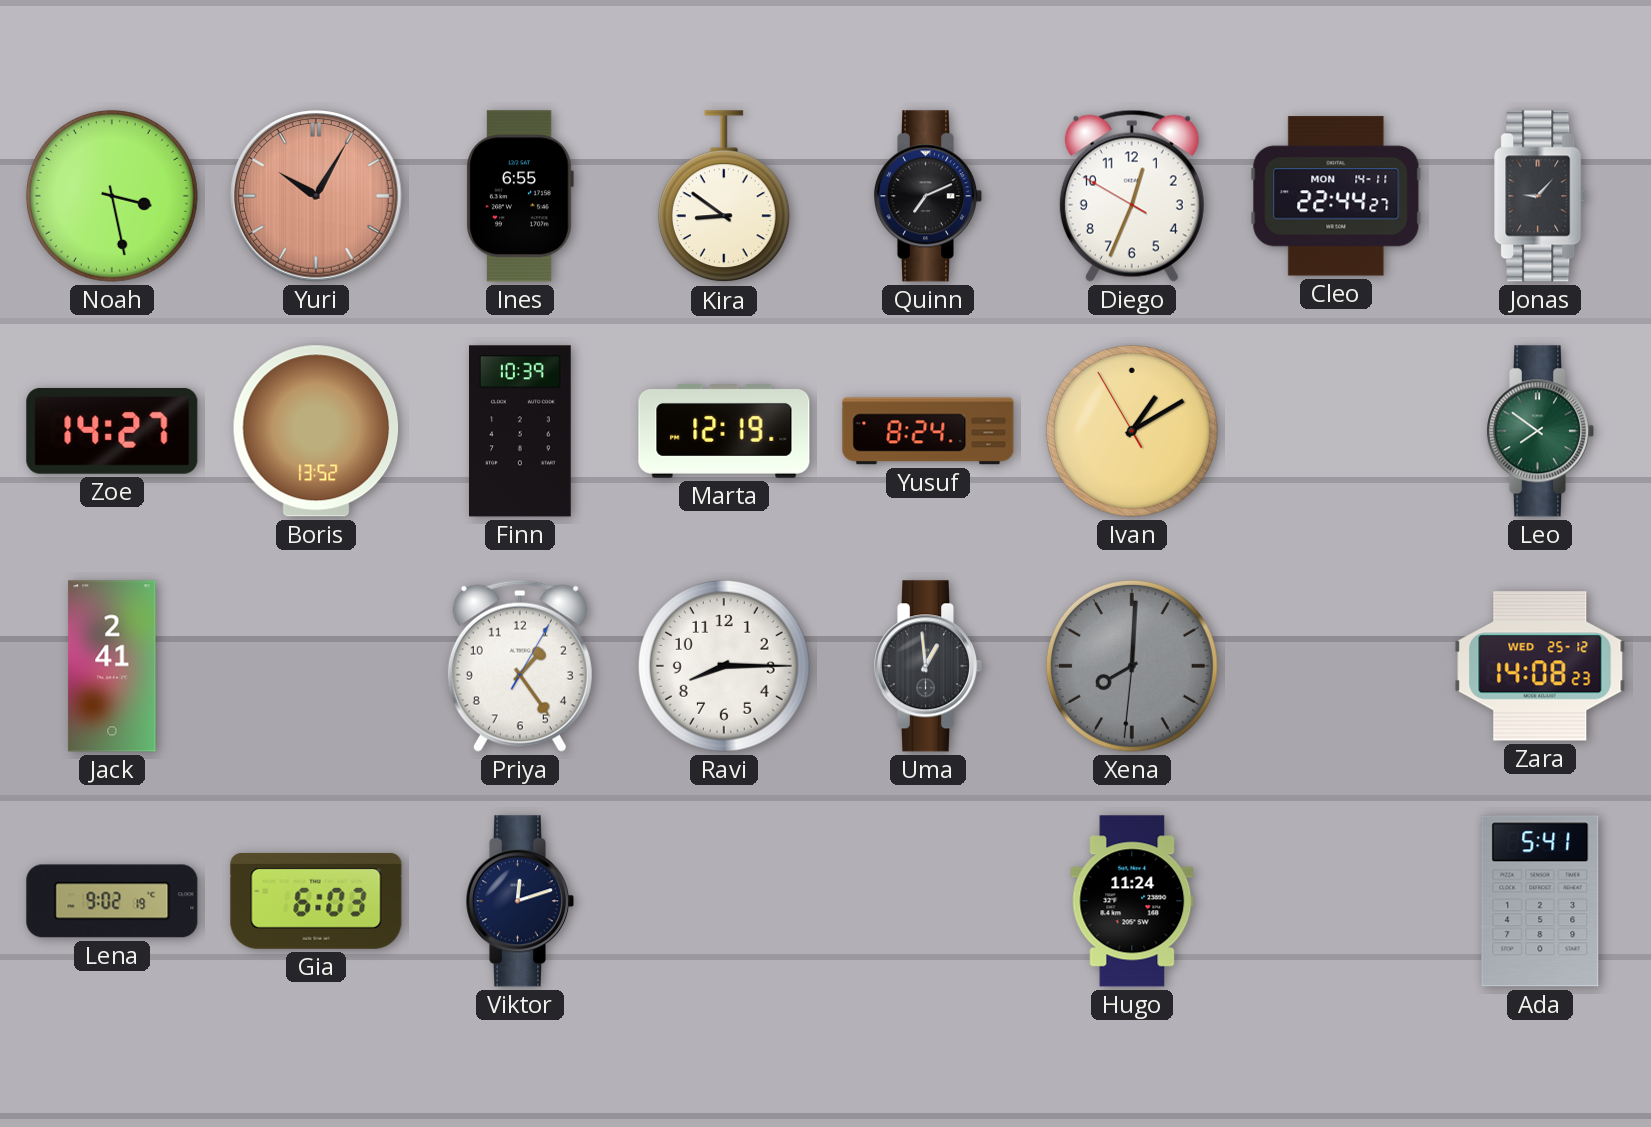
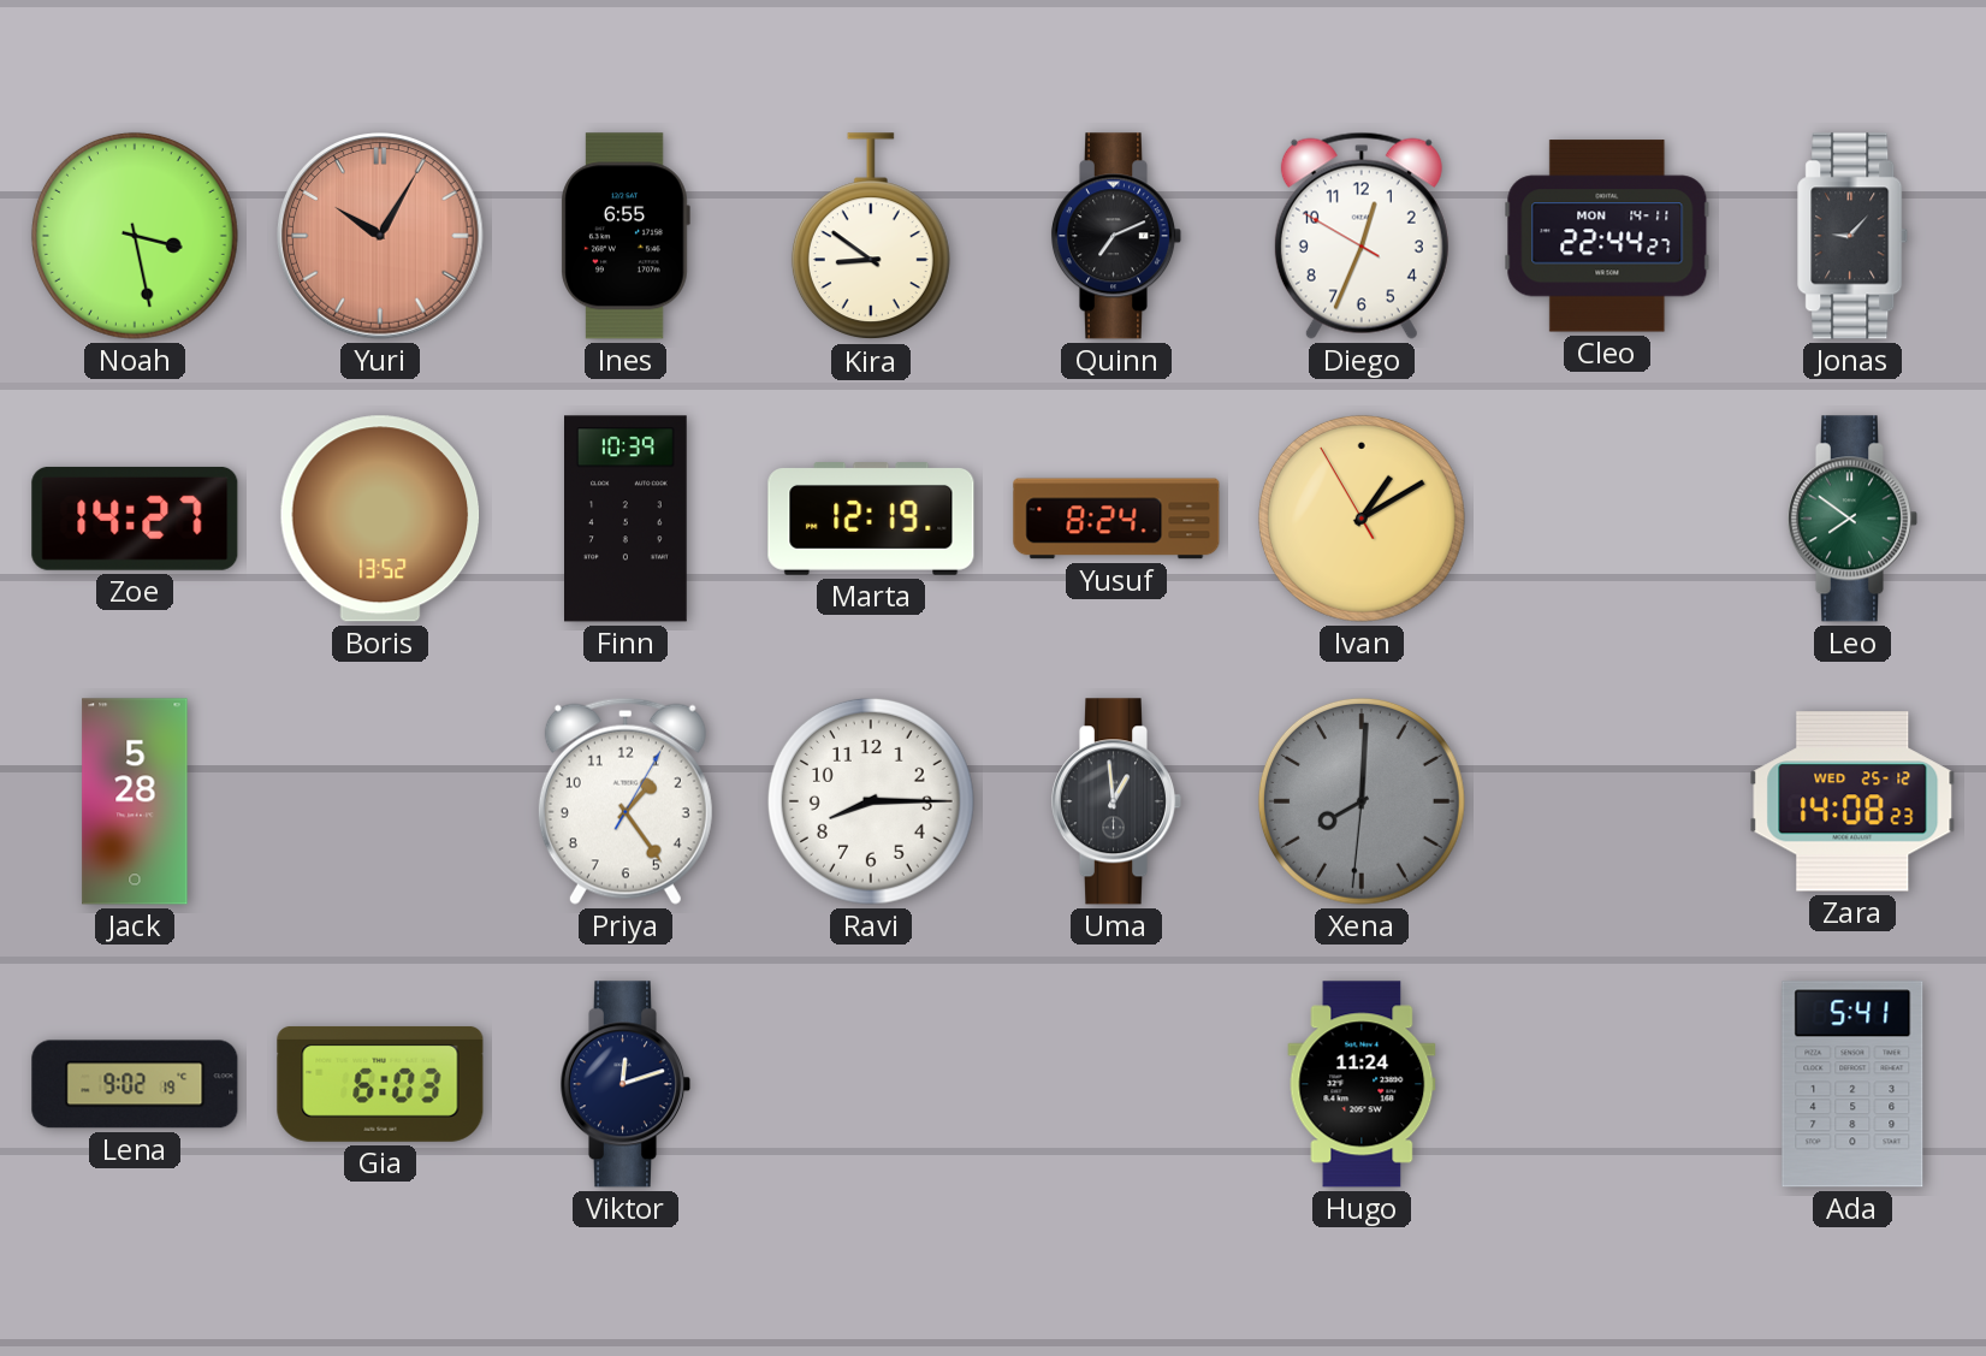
Jack: 2:41 -> 5:28
